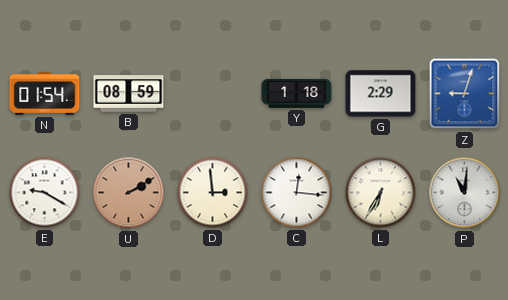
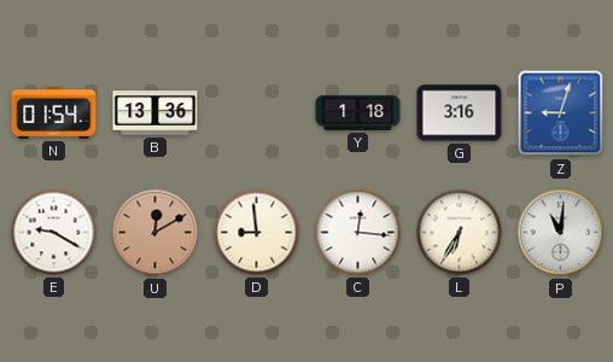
B: 08:59 -> 13:36
G: 2:29 -> 3:16
U: 2:10 -> 12:10
D: 2:59 -> 8:59
